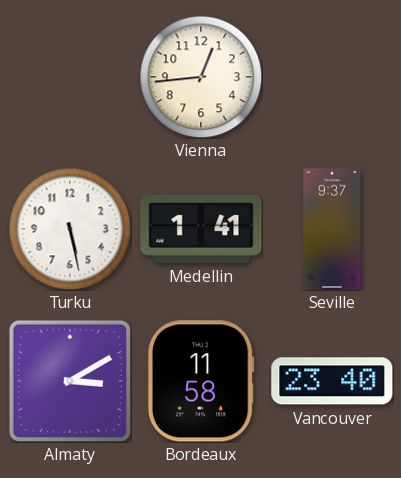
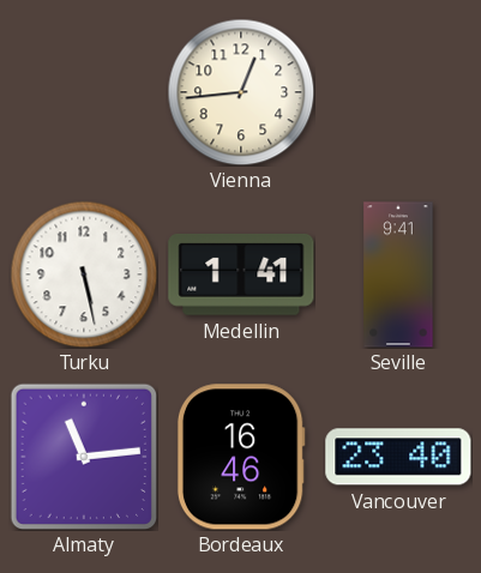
Seville: 9:37 -> 9:41
Almaty: 3:10 -> 11:14
Bordeaux: 11:58 -> 16:46
